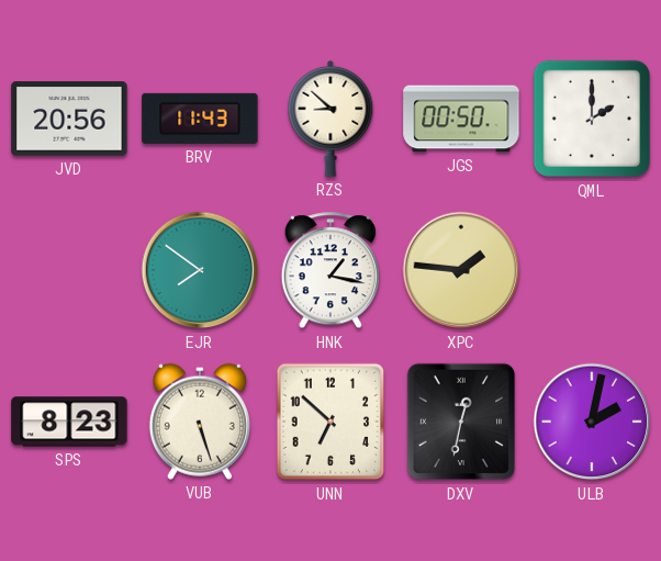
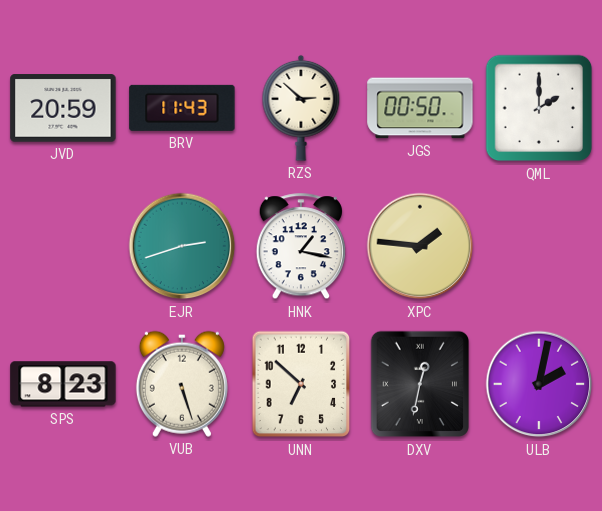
JVD: 20:56 -> 20:59
RZS: 8:52 -> 2:52
EJR: 7:51 -> 2:42
